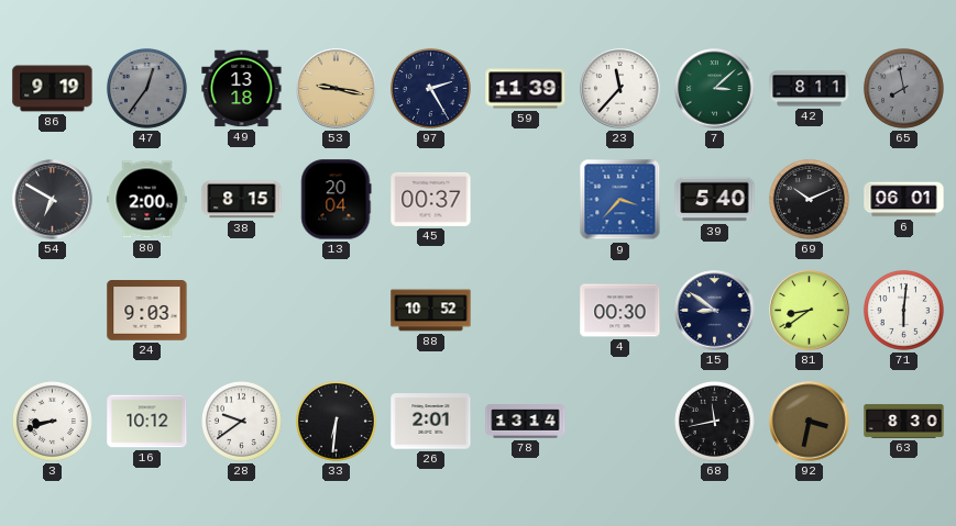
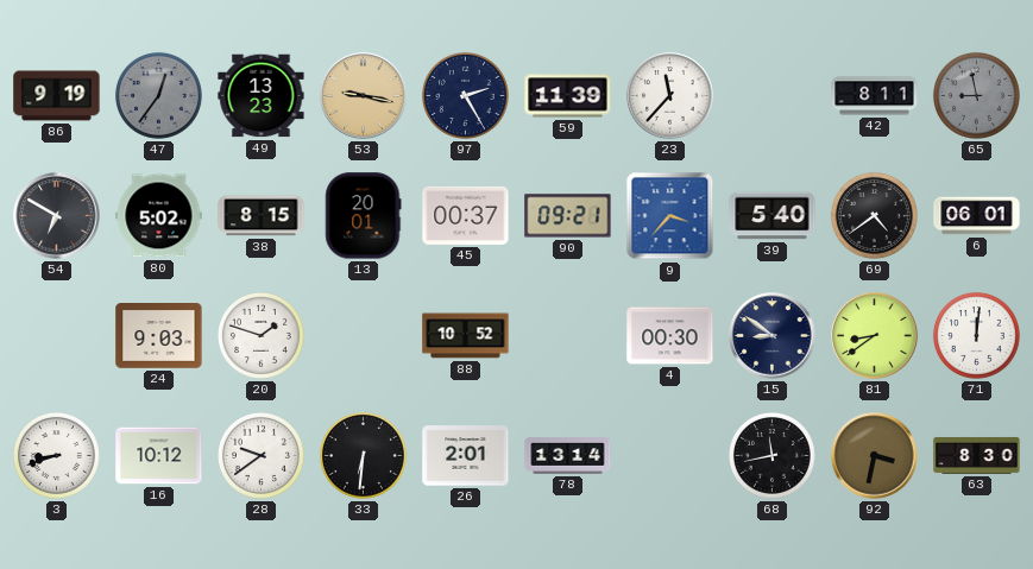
49: 13:18 -> 13:23
7: 3:08 -> none
65: 7:58 -> 8:58
80: 2:00 -> 5:02
13: 20:04 -> 20:01
90: none -> 09:21
69: 10:11 -> 4:39
20: none -> 1:48
71: 6:01 -> 12:01
